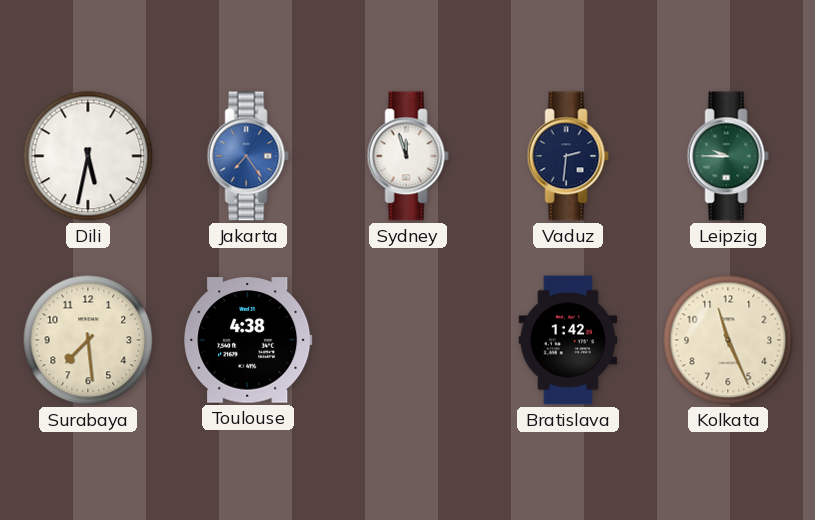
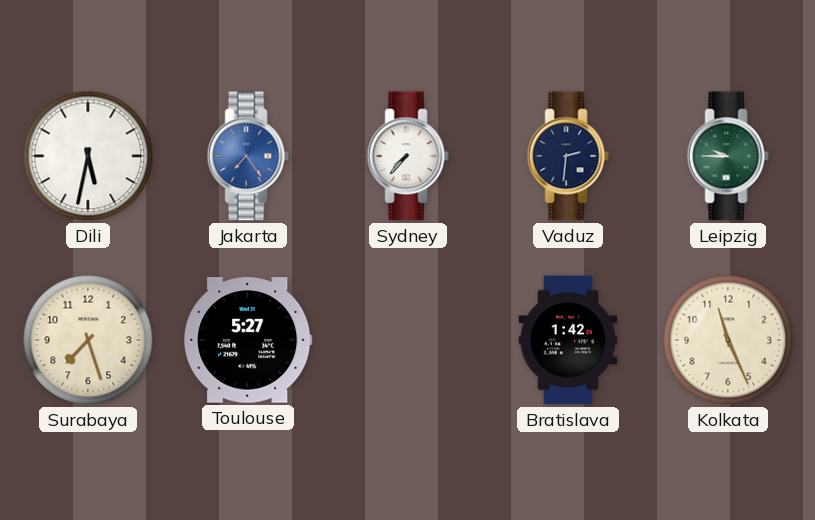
Sydney: 11:57 -> 7:37
Surabaya: 7:29 -> 7:27
Toulouse: 4:38 -> 5:27
